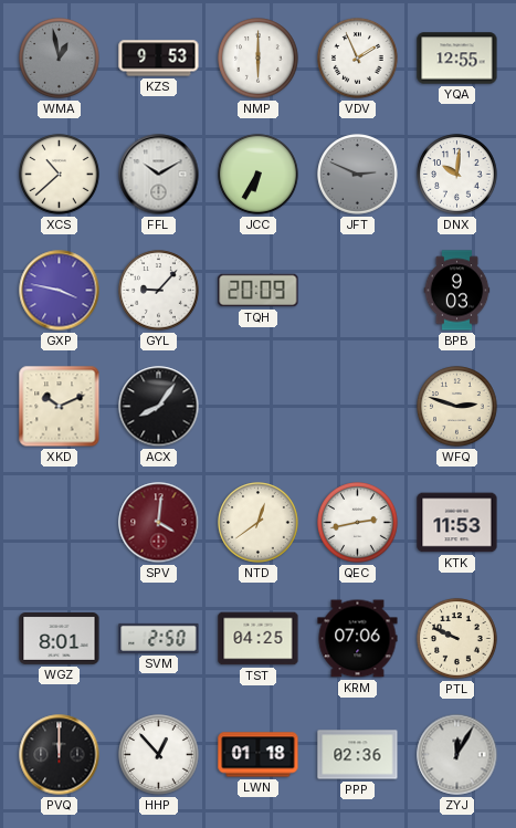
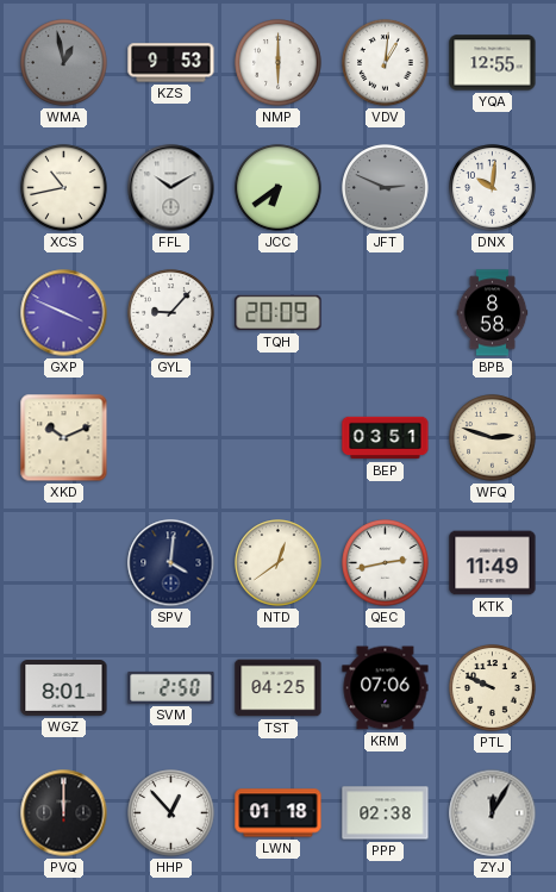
VDV: 1:56 -> 1:01
XCS: 10:38 -> 10:43
JCC: 6:35 -> 6:39
GXP: 3:47 -> 3:49
BPB: 9:03 -> 8:58
ACX: 8:06 -> none
BEP: none -> 03:51
SPV dial: burgundy -> navy
KTK: 11:53 -> 11:49
PPP: 02:36 -> 02:38
